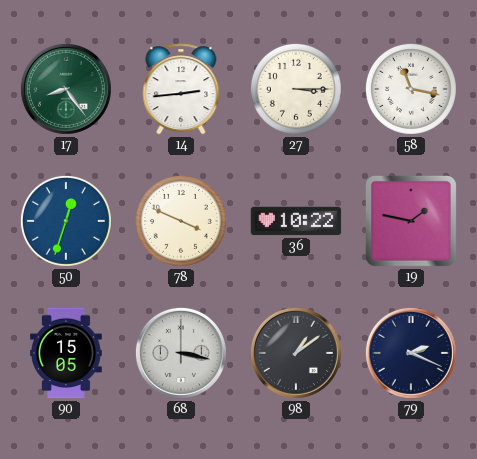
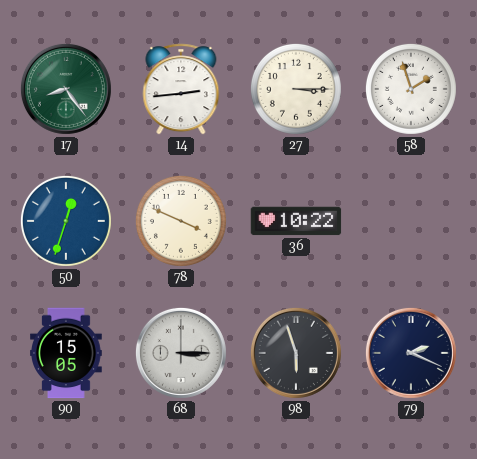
58: 11:17 -> 1:57
19: 1:47 -> none
68: 3:17 -> 3:15
98: 1:09 -> 5:57
